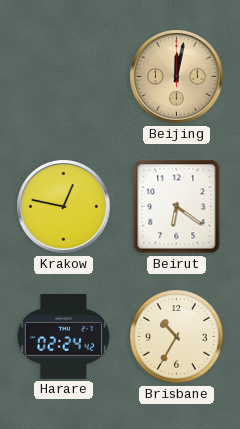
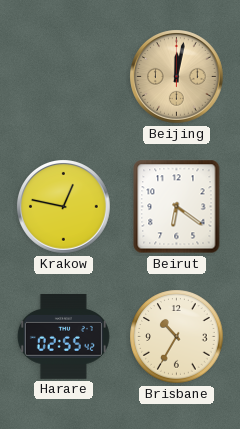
Harare: 02:24 -> 02:55
